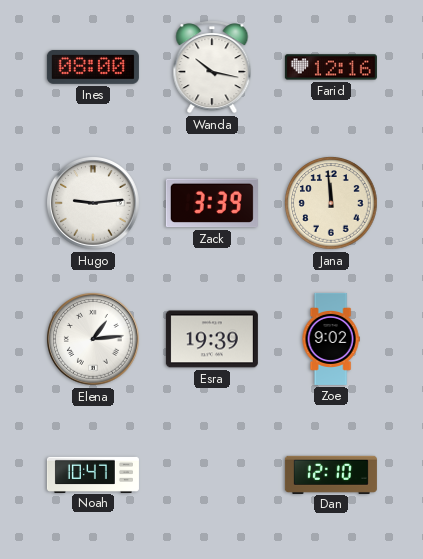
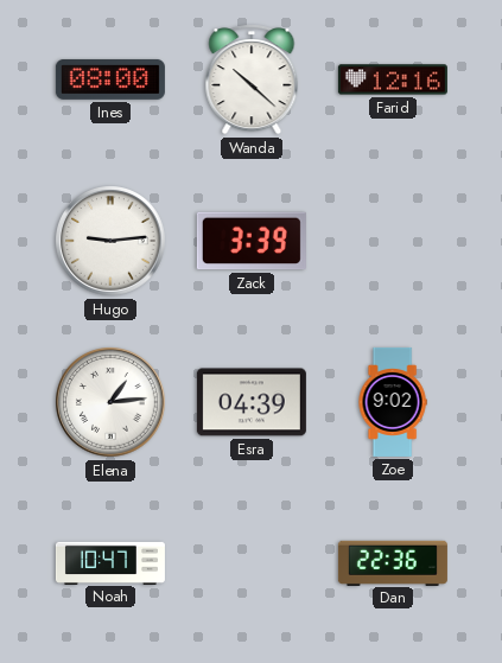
Wanda: 10:17 -> 10:22
Jana: 11:59 -> none
Esra: 19:39 -> 04:39
Dan: 12:10 -> 22:36
